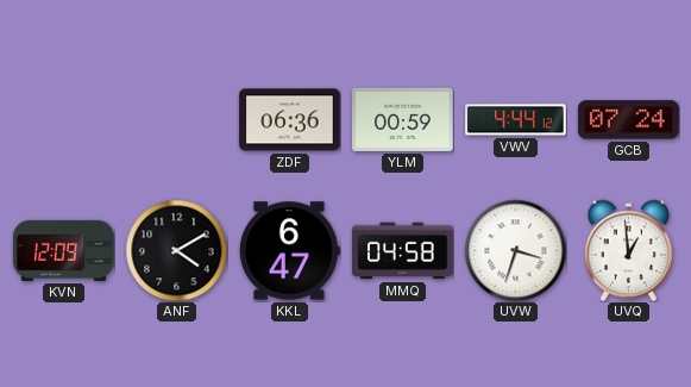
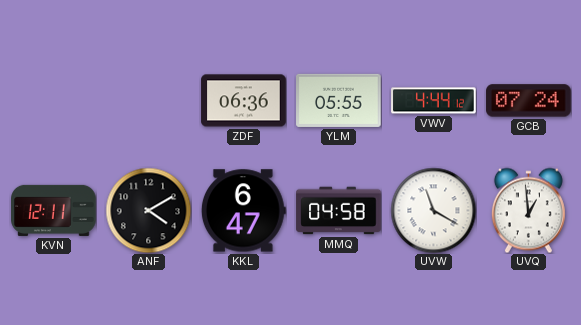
YLM: 00:59 -> 05:55
KVN: 12:09 -> 12:11
UVW: 3:33 -> 11:20
